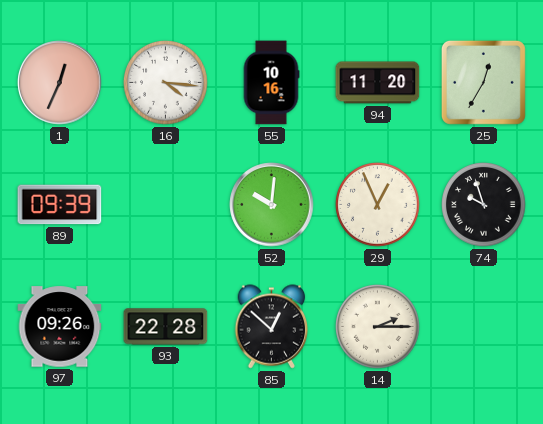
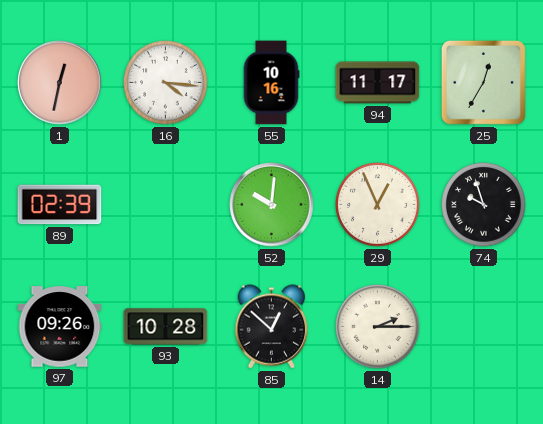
1: 12:34 -> 12:32
94: 11:20 -> 11:17
89: 09:39 -> 02:39
93: 22:28 -> 10:28
